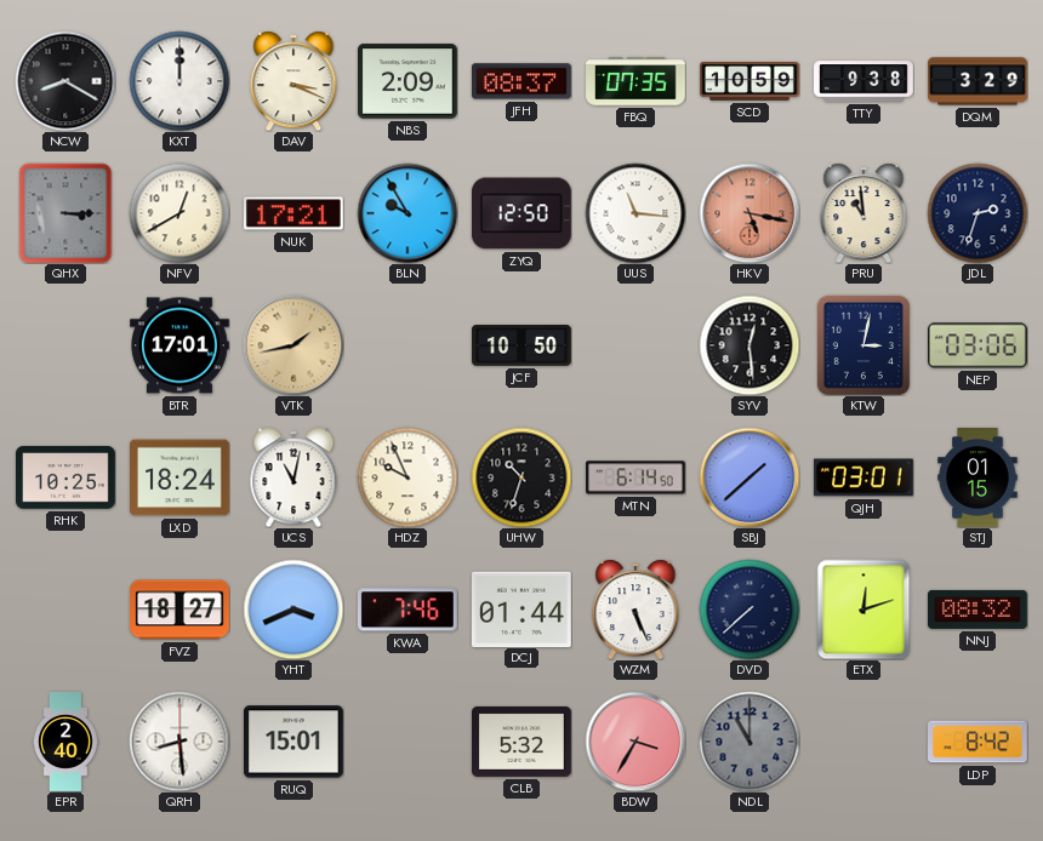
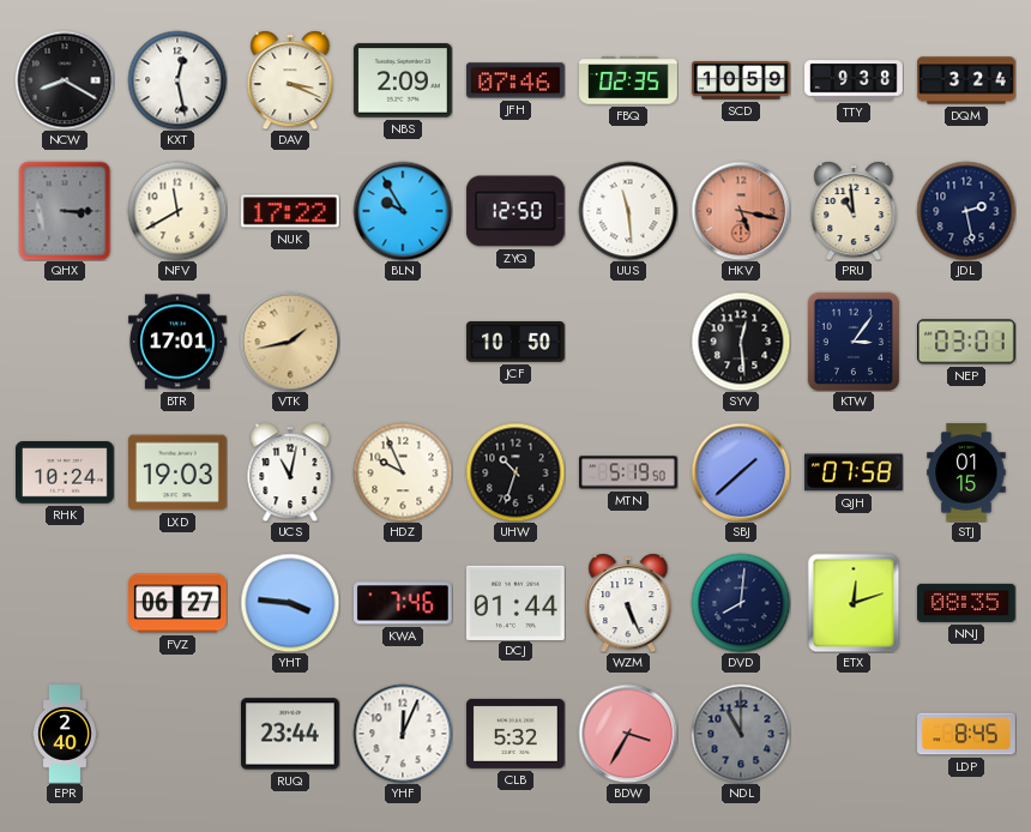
KXT: 12:00 -> 12:28
JFH: 08:37 -> 07:46
FBQ: 07:35 -> 02:35
DQM: 3:29 -> 3:24
NFV: 12:40 -> 11:40
NUK: 17:21 -> 17:22
UUS: 11:16 -> 11:29
JDL: 2:33 -> 2:28
KTW: 3:02 -> 3:06
NEP: 03:06 -> 03:01
RHK: 10:25 -> 10:24
LXD: 18:24 -> 19:03
MTN: 6:14 -> 5:19
QJH: 03:01 -> 07:58
FVZ: 18:27 -> 06:27
YHT: 3:41 -> 3:46
DVD: 7:38 -> 8:01
NNJ: 08:32 -> 08:35
QRH: 8:29 -> none
RUQ: 15:01 -> 23:44
YHF: none -> 12:04
LDP: 8:42 -> 8:45
